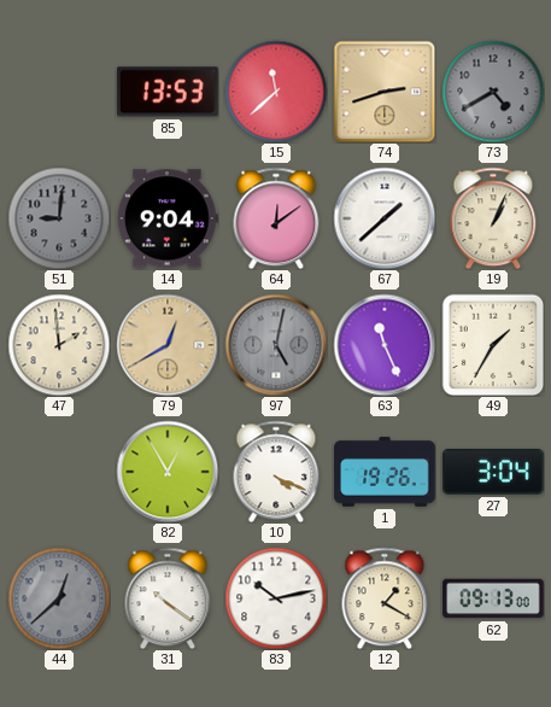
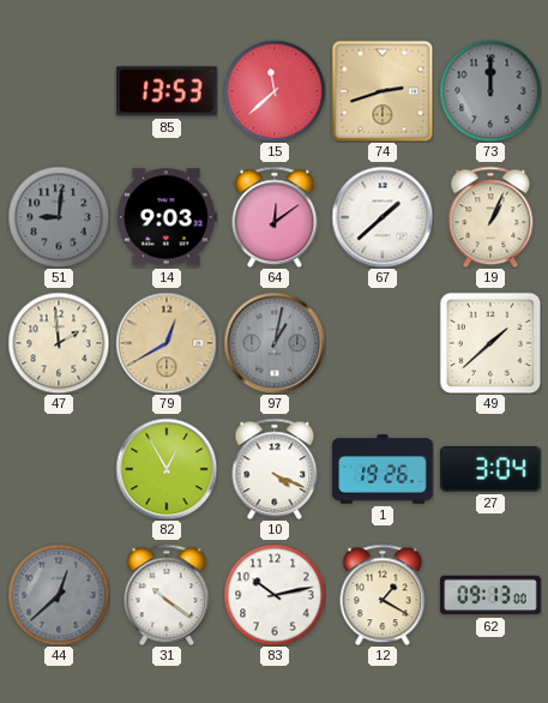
73: 4:40 -> 12:00
14: 9:04 -> 9:03
97: 5:02 -> 1:02
63: 11:26 -> none
49: 1:35 -> 1:38
